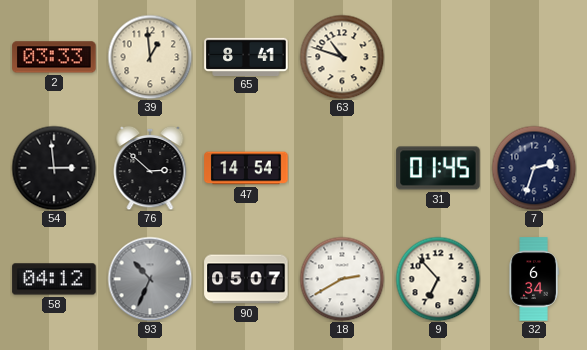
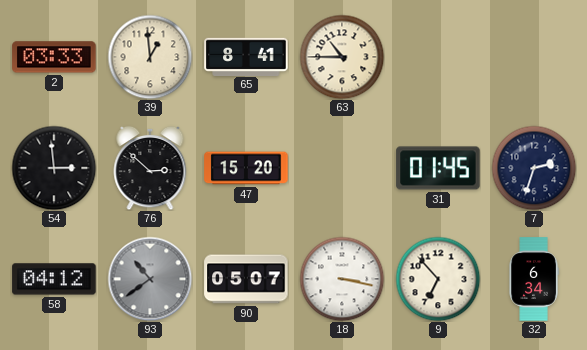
63: 10:48 -> 10:45
47: 14:54 -> 15:20
93: 10:34 -> 10:39
18: 2:40 -> 3:17
